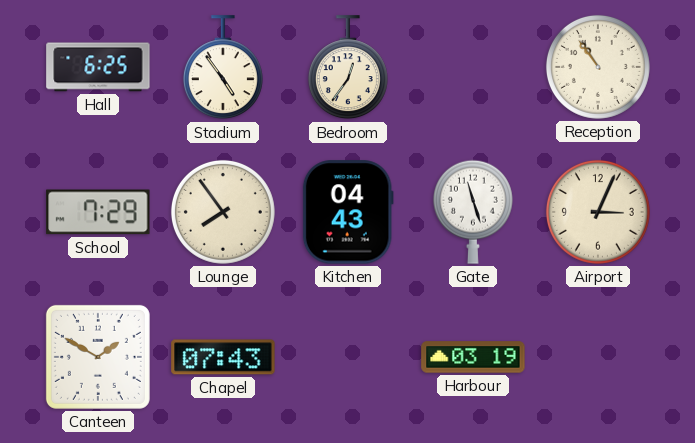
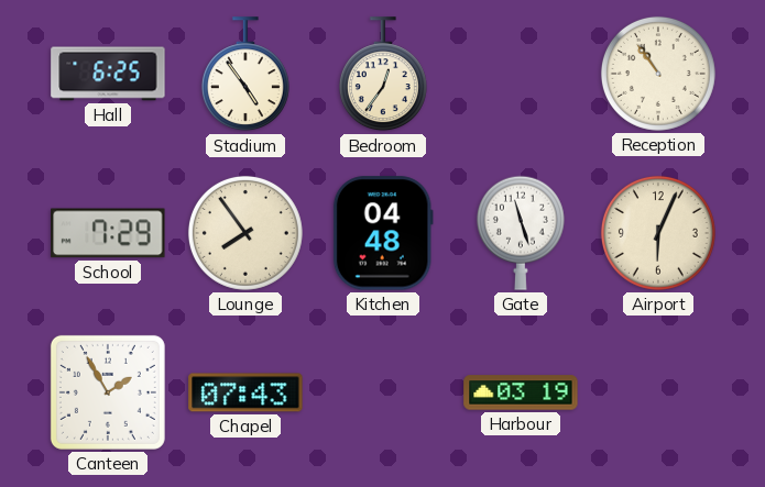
Kitchen: 04:43 -> 04:48
Airport: 3:04 -> 6:04
Canteen: 1:50 -> 1:55
